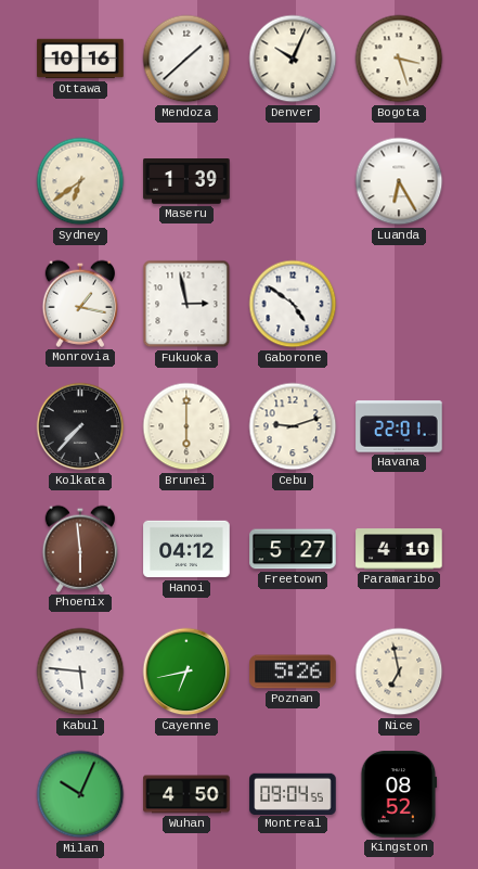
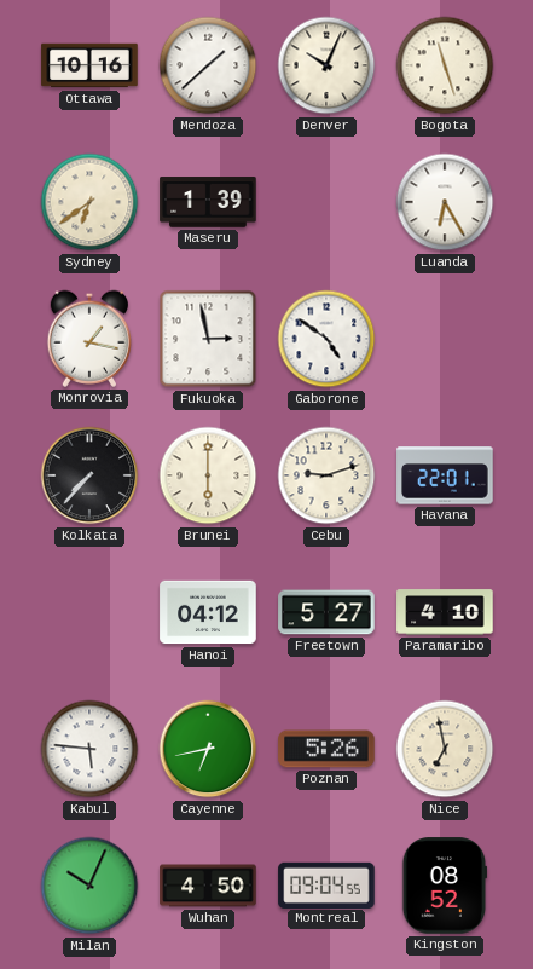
Bogota: 3:27 -> 11:27
Phoenix: 5:59 -> none
